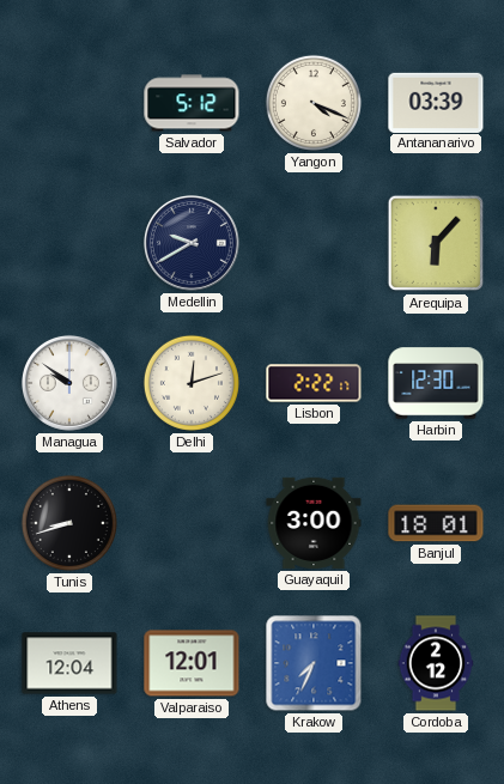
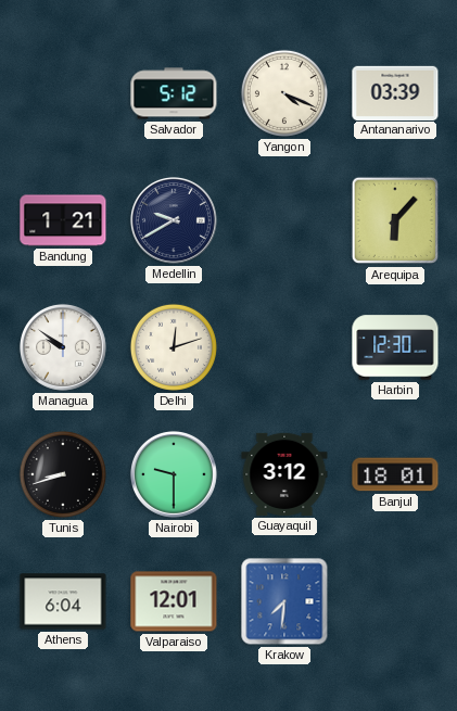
Bandung: none -> 1:21
Lisbon: 2:22 -> none
Nairobi: none -> 9:30
Guayaquil: 3:00 -> 3:12
Athens: 12:04 -> 6:04
Krakow: 7:34 -> 7:31
Cordoba: 2:12 -> none
